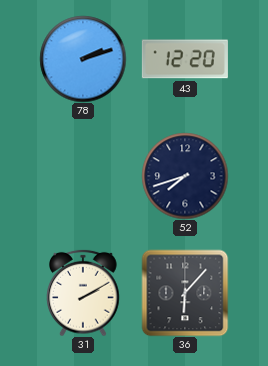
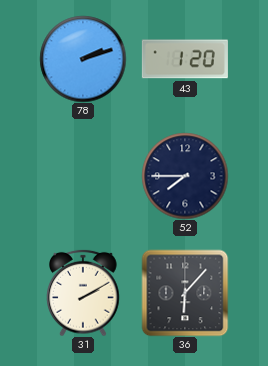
43: 12:20 -> 1:20
52: 7:42 -> 7:45
